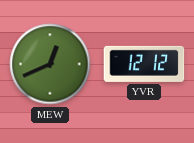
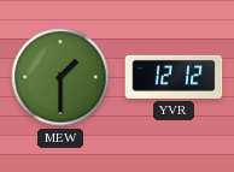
MEW: 12:41 -> 1:30
